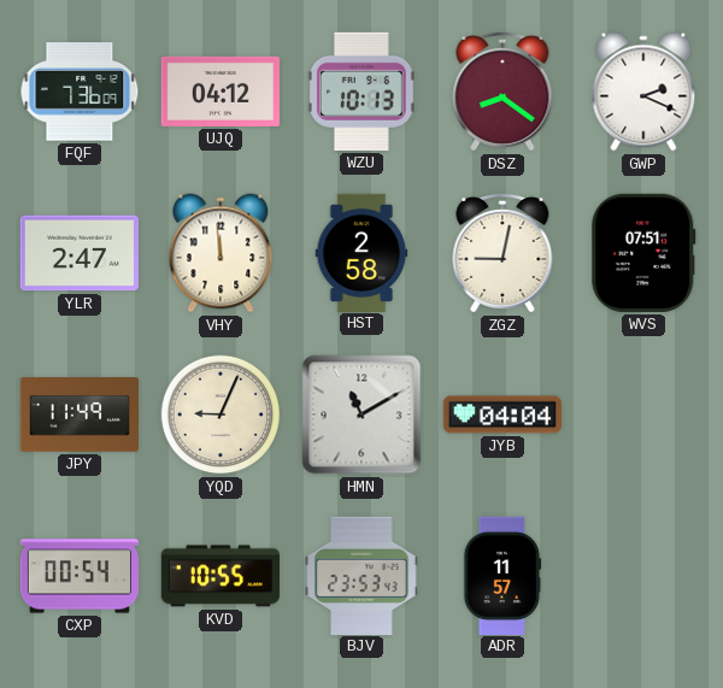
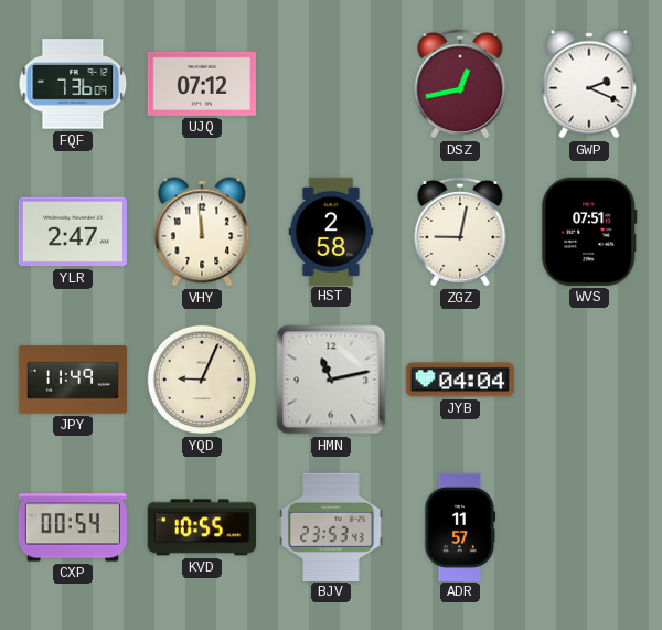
UJQ: 04:12 -> 07:12
WZU: 10:13 -> none
DSZ: 8:21 -> 12:43
HMN: 11:10 -> 11:13
